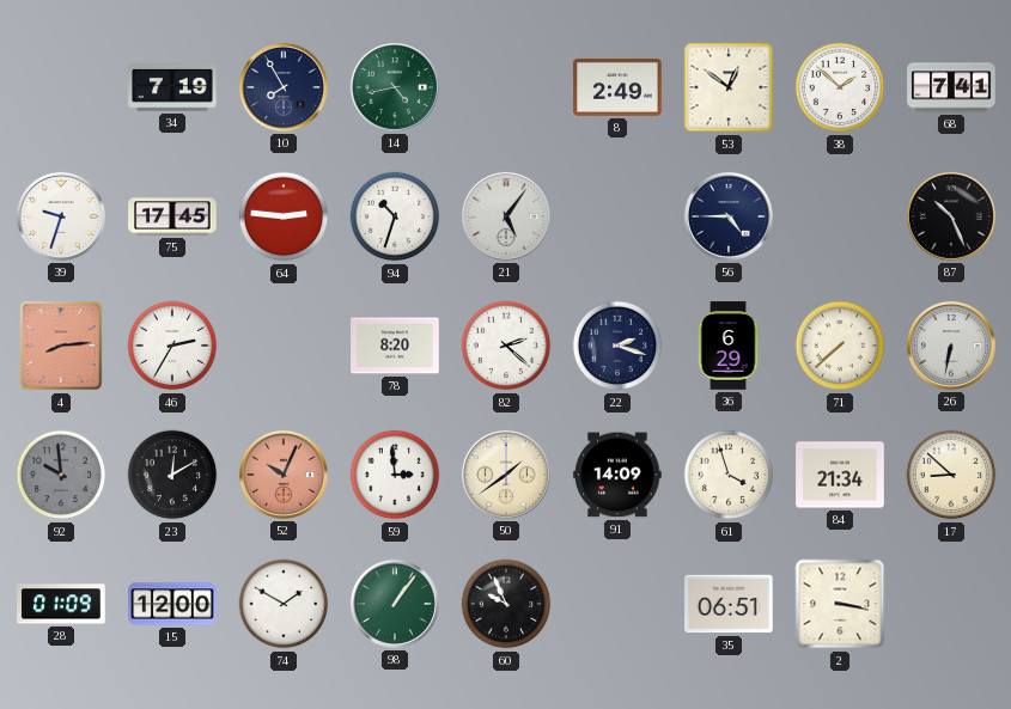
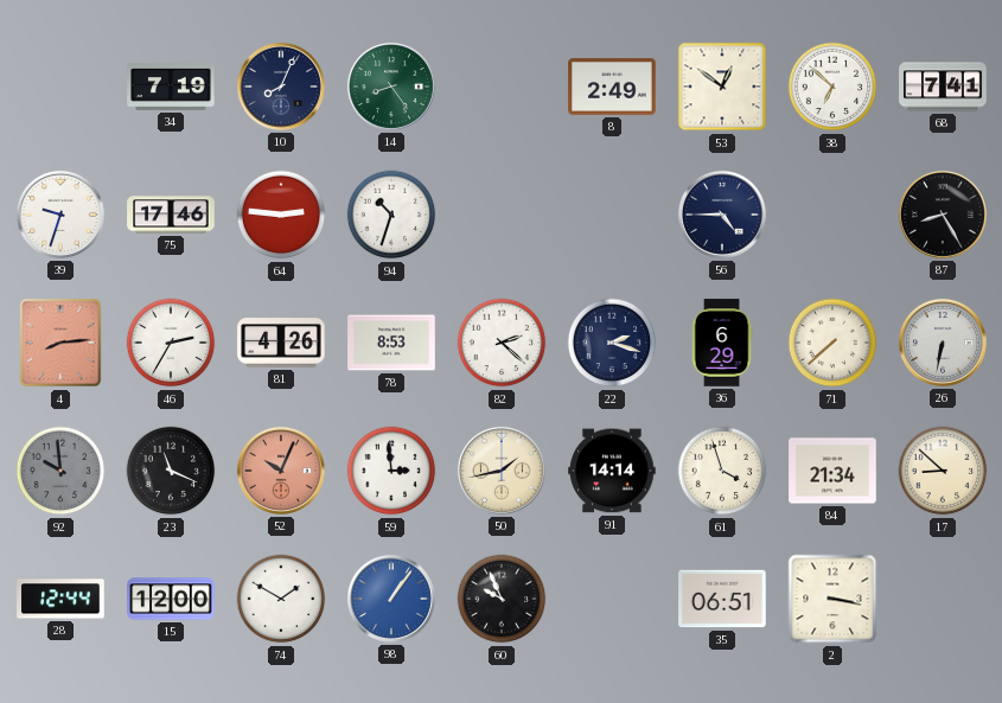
10: 7:55 -> 8:04
14: 4:43 -> 8:24
38: 1:52 -> 6:52
75: 17:45 -> 17:46
21: 5:06 -> none
87: 10:26 -> 8:25
81: none -> 4:26
78: 8:20 -> 8:53
23: 12:10 -> 11:19
50: 1:39 -> 1:43
91: 14:09 -> 14:14
28: 01:09 -> 12:44
98 dial: green -> blue
